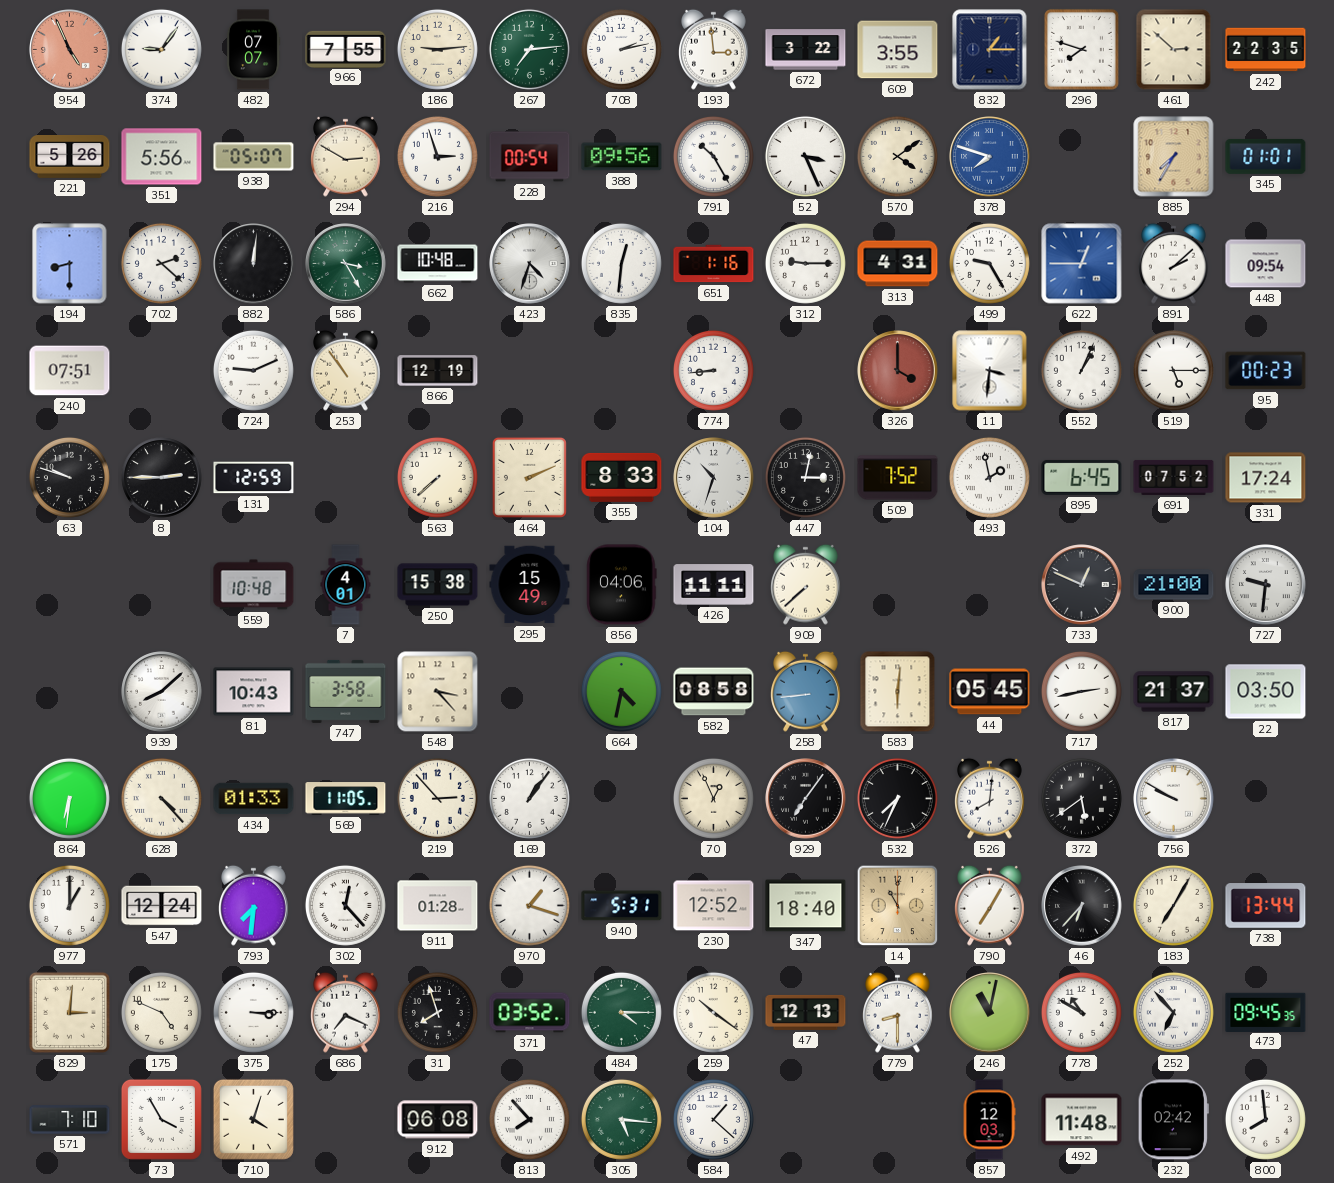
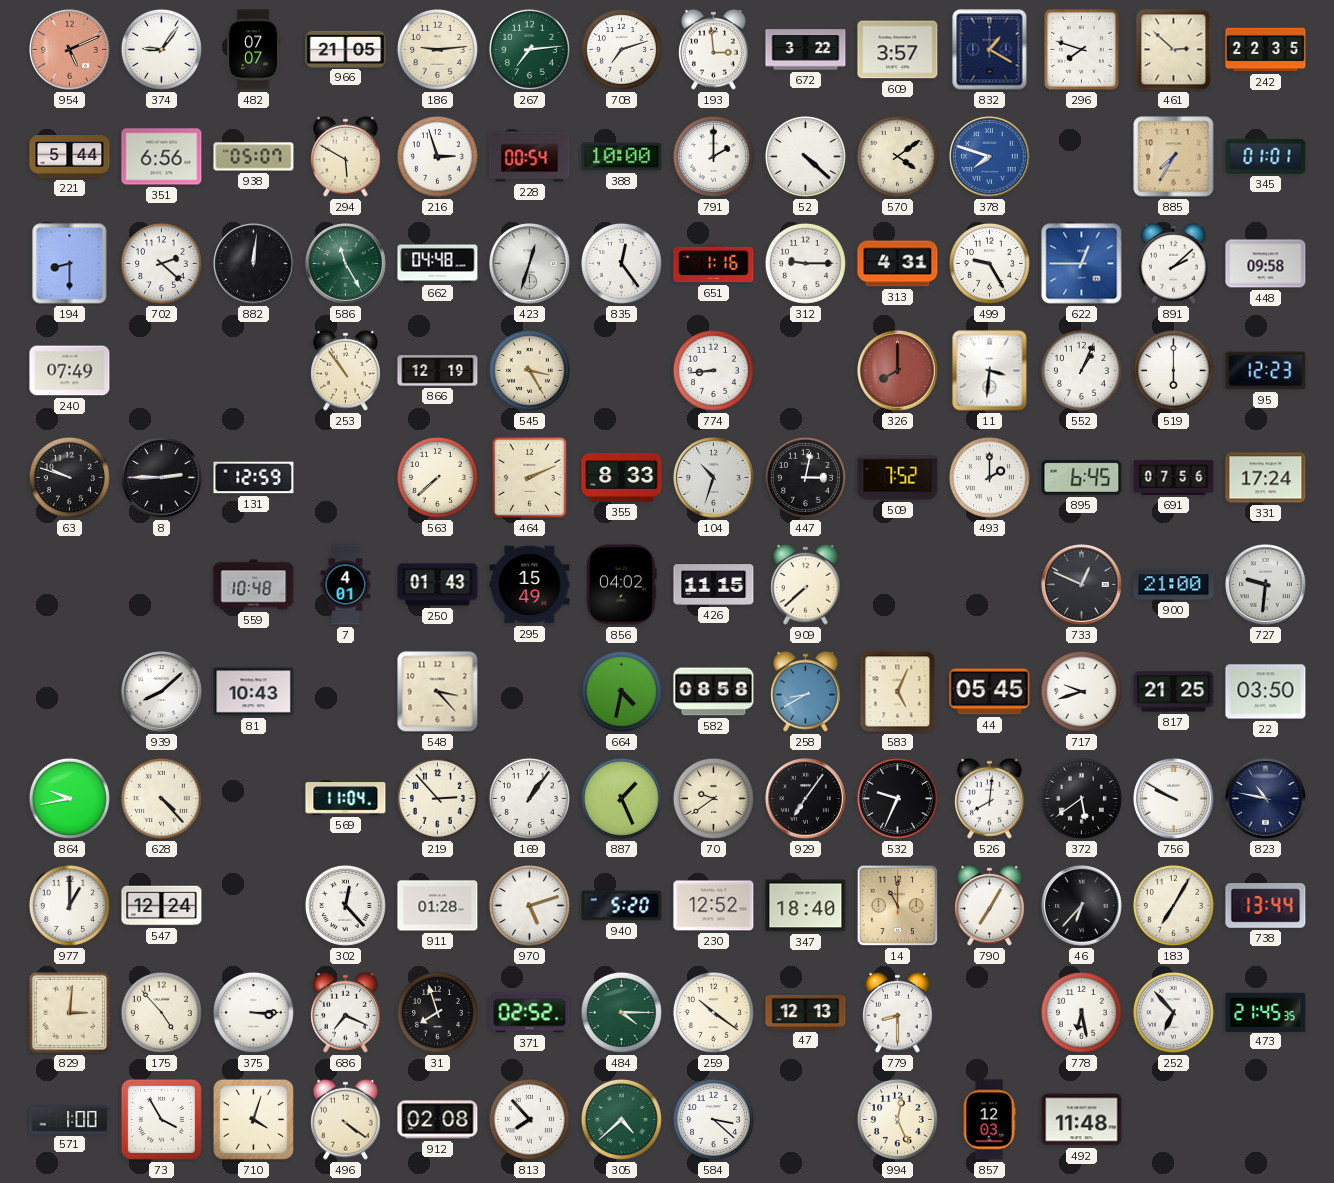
954: 4:56 -> 5:11
966: 7:55 -> 21:05
708: 2:13 -> 7:12
609: 3:55 -> 3:57
832: 1:15 -> 1:20
221: 5:26 -> 5:44
351: 5:56 -> 6:56
294: 2:50 -> 5:50
388: 09:56 -> 10:00
791: 10:25 -> 2:00
52: 3:26 -> 4:22
586: 3:25 -> 11:25
662: 10:48 -> 04:48
423: 4:33 -> 12:33
835: 12:31 -> 12:24
448: 09:54 -> 09:58
240: 07:51 -> 07:49
724: 9:11 -> none
545: none -> 3:25
326: 4:00 -> 8:00
519: 5:15 -> 6:00
95: 00:23 -> 12:23
493: 1:58 -> 2:00
691: 07:52 -> 07:56
250: 15:38 -> 01:43
856: 04:06 -> 04:02
426: 11:11 -> 11:15
747: 3:58 -> none
258: 8:44 -> 8:40
583: 6:01 -> 5:04
717: 2:43 -> 9:42
817: 21:37 -> 21:25
864: 6:31 -> 9:43
434: 01:33 -> none
569: 11:05 -> 11:04
887: none -> 1:26
70: 12:56 -> 9:39
532: 7:34 -> 9:34
823: none -> 10:47
793: 7:31 -> none
970: 1:18 -> 5:12
940: 5:31 -> 5:20
175: 4:49 -> 4:53
371: 03:52 -> 02:52
246: 11:02 -> none
778: 10:50 -> 6:28
473: 09:45 -> 21:45
571: 7:10 -> 1:00
496: none -> 4:21
912: 06:08 -> 02:08
305: 5:16 -> 4:38
584: 1:22 -> 3:22
994: none -> 12:26
232: 02:42 -> none
800: 7:59 -> none
